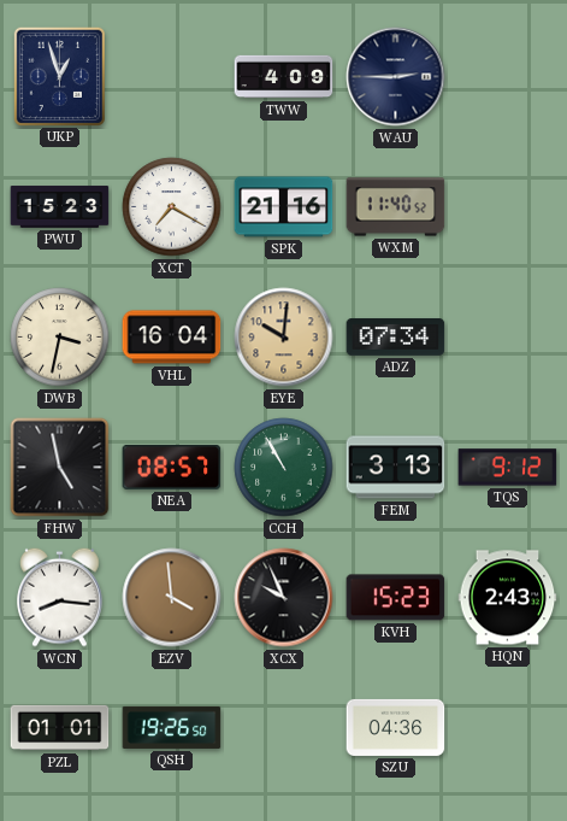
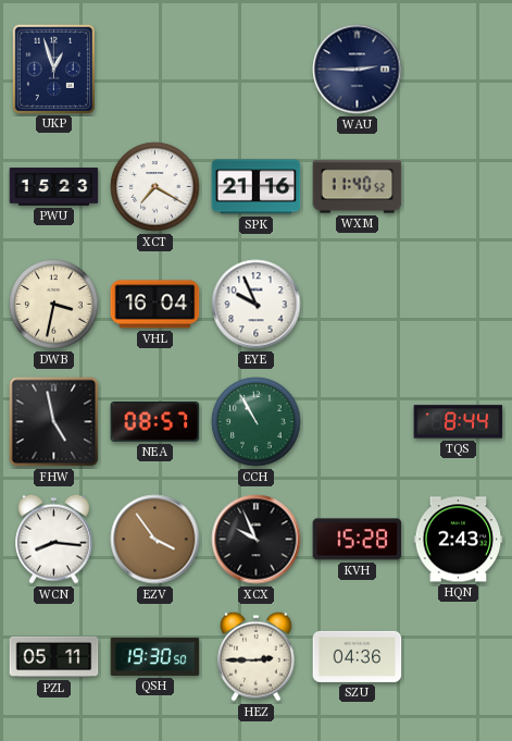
TWW: 4:09 -> none
EYE: 10:01 -> 9:56
EYE dial: champagne -> white
ADZ: 07:34 -> none
FEM: 3:13 -> none
TQS: 9:12 -> 8:44
EZV: 3:59 -> 3:54
KVH: 15:23 -> 15:28
PZL: 01:01 -> 05:11
QSH: 19:26 -> 19:30
HEZ: none -> 2:45
